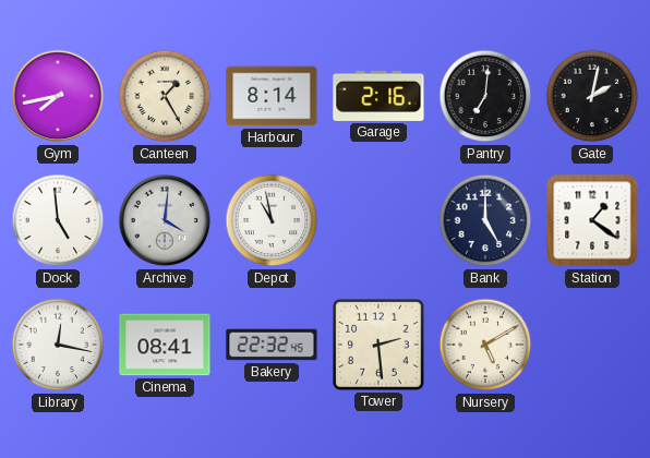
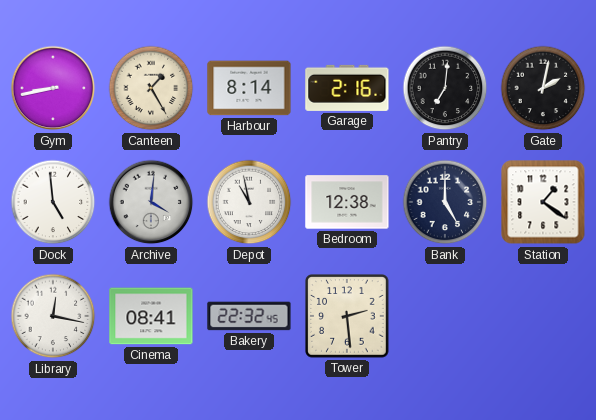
Gym: 7:43 -> 8:43
Bedroom: none -> 12:38
Nursery: 5:10 -> none
